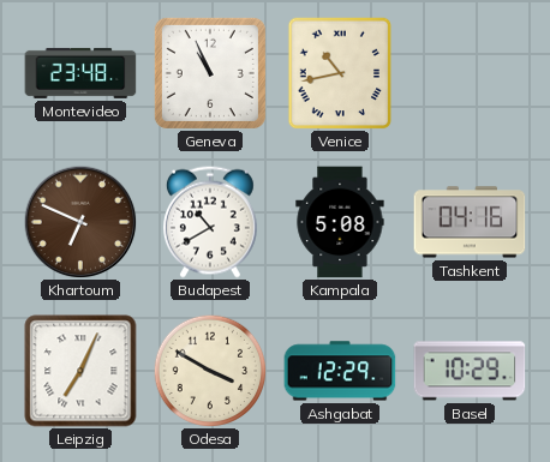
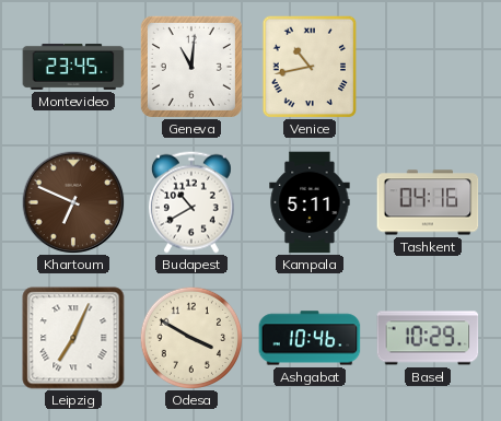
Montevideo: 23:48 -> 23:45
Geneva: 10:56 -> 11:01
Kampala: 5:08 -> 5:11
Ashgabat: 12:29 -> 10:46
